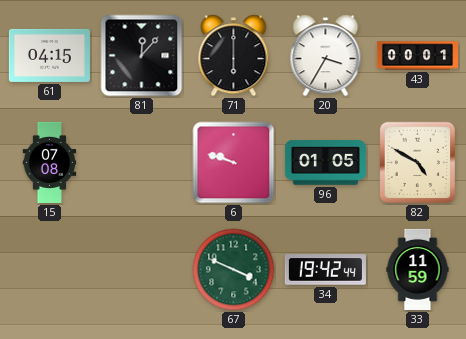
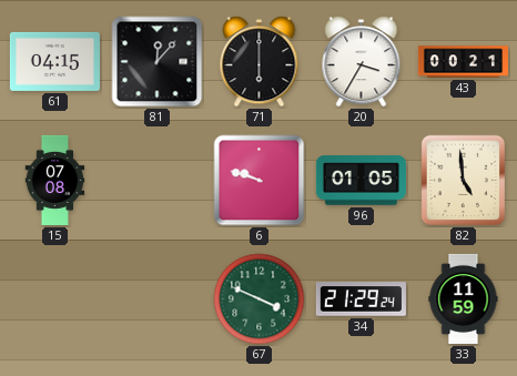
43: 00:01 -> 00:21
82: 4:50 -> 4:59
34: 19:42 -> 21:29
